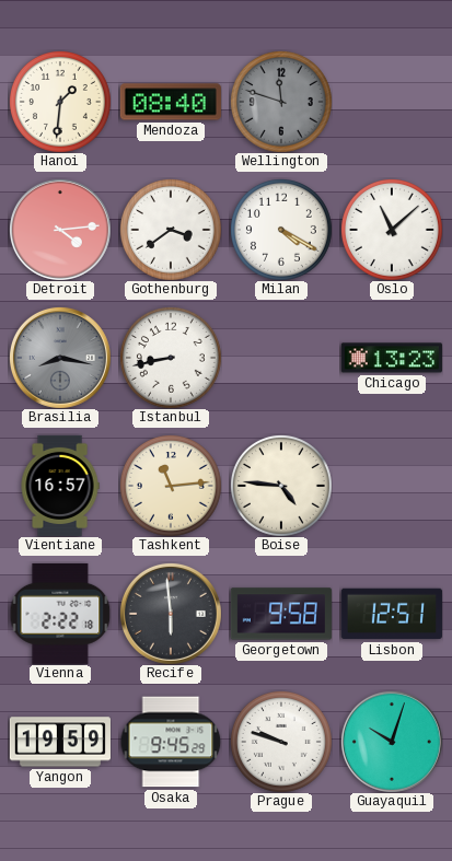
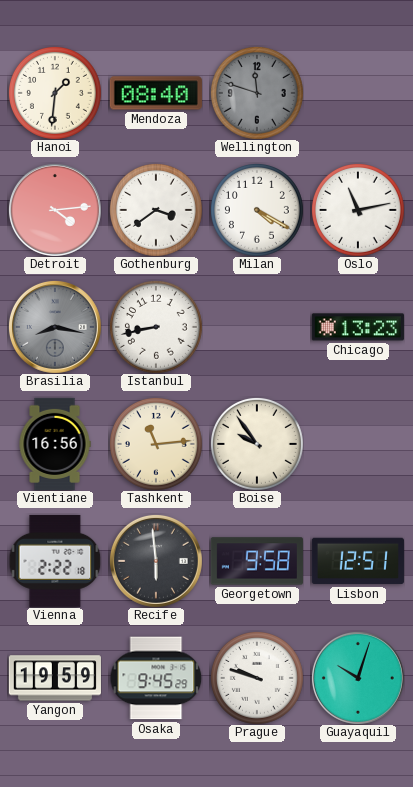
Oslo: 11:08 -> 11:13
Vientiane: 16:57 -> 16:56
Boise: 4:46 -> 9:54
